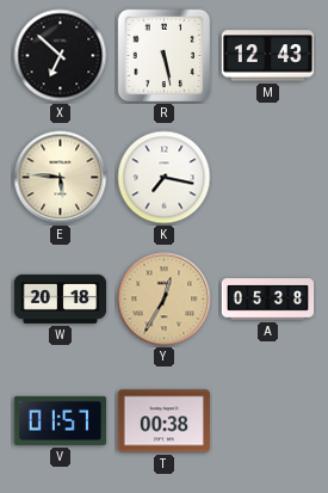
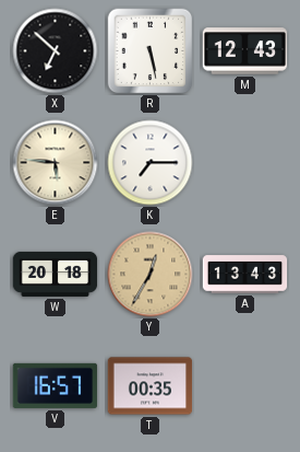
K: 7:17 -> 7:15
A: 05:38 -> 13:43
V: 01:57 -> 16:57
T: 00:38 -> 00:35
